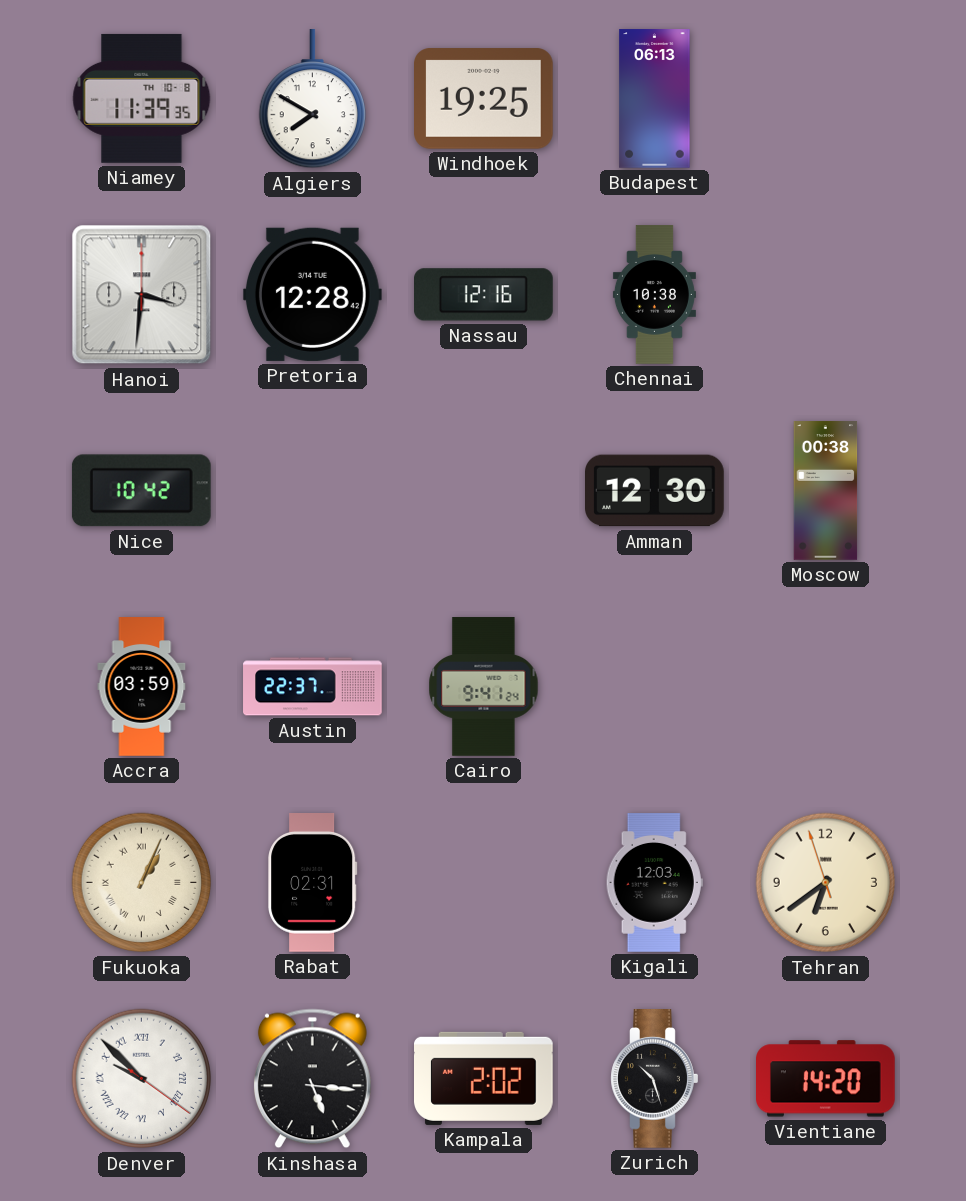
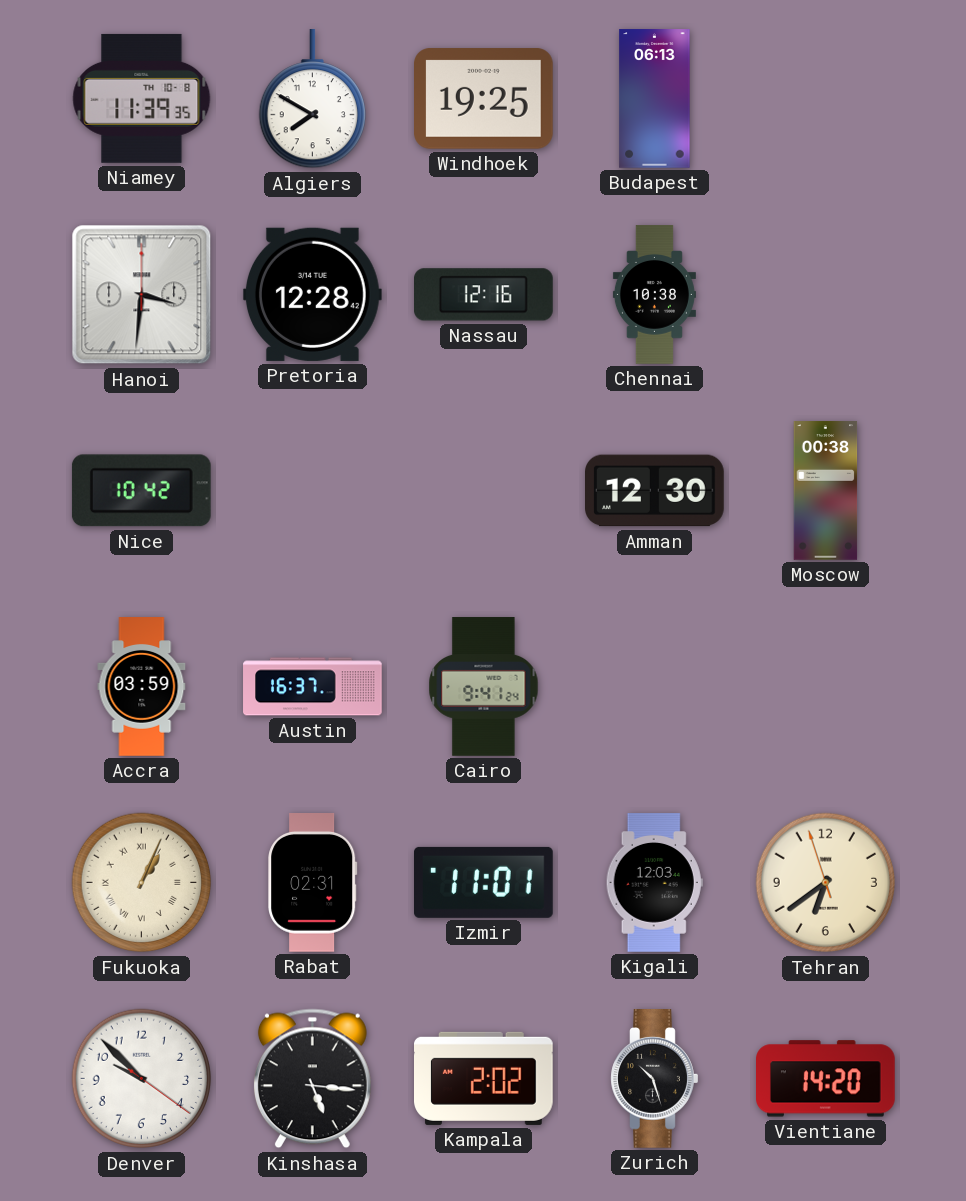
Austin: 22:37 -> 16:37
Izmir: none -> 11:01
Denver numerals: Roman -> Arabic
